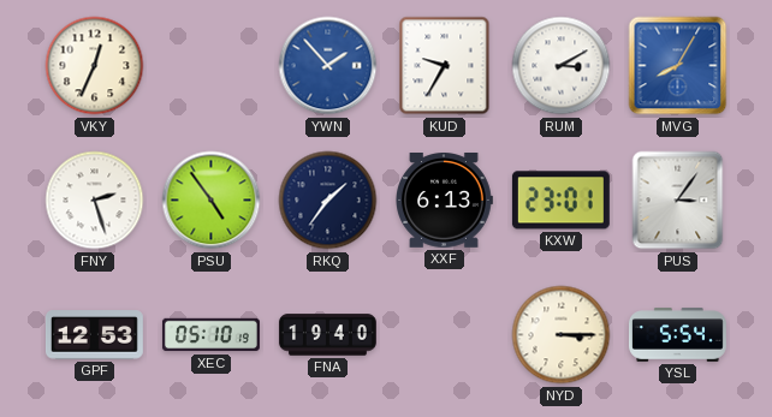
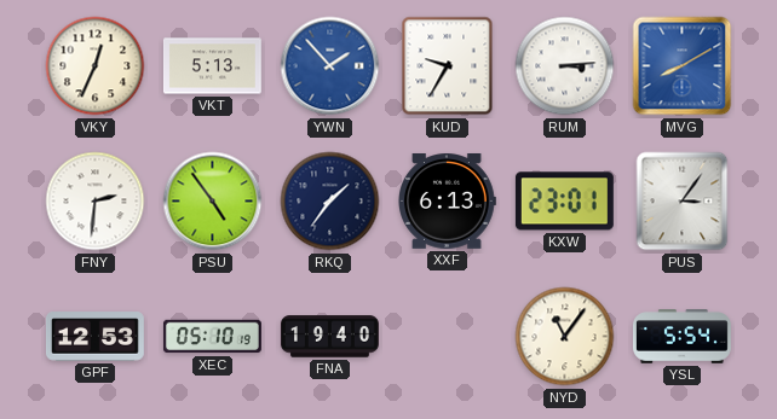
VKT: none -> 5:13
RUM: 3:10 -> 3:14
MVG: 8:05 -> 8:10
FNY: 2:27 -> 2:31
NYD: 3:15 -> 11:06
